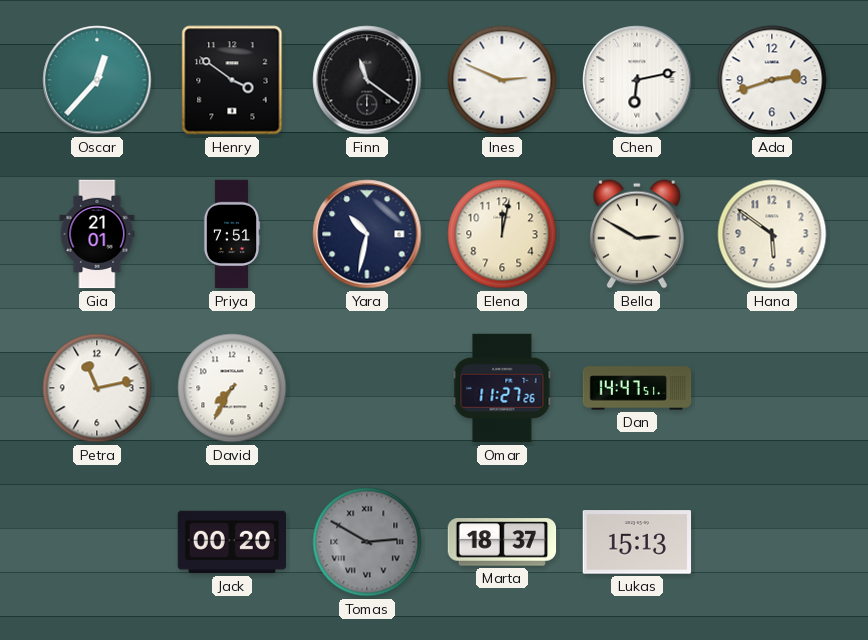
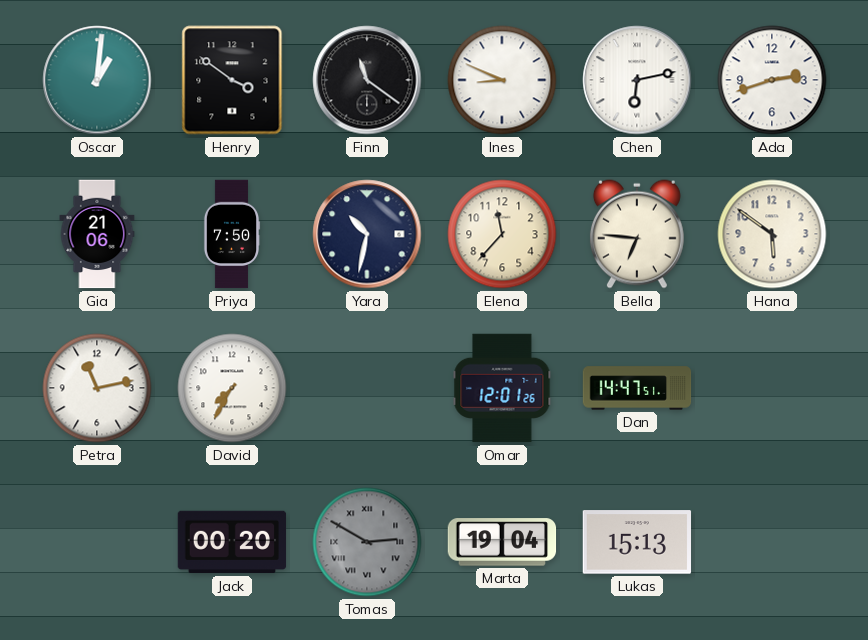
Oscar: 12:37 -> 1:01
Ines: 2:49 -> 8:49
Gia: 21:01 -> 21:06
Priya: 7:51 -> 7:50
Elena: 12:02 -> 11:37
Bella: 2:50 -> 6:46
Omar: 11:27 -> 12:01
Marta: 18:37 -> 19:04
